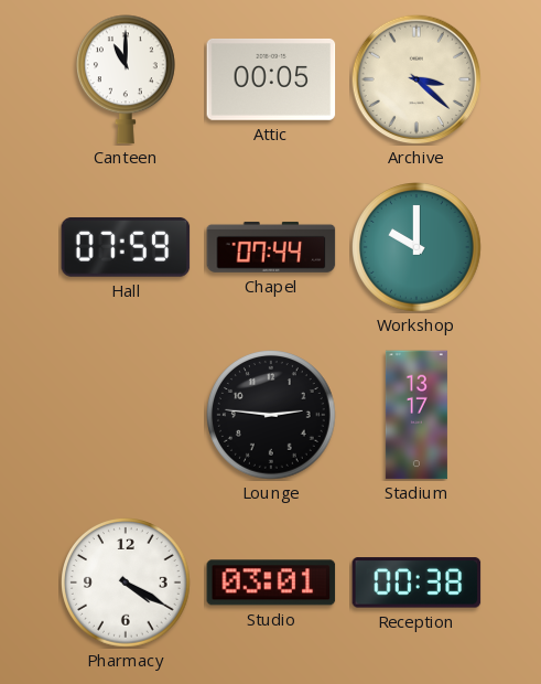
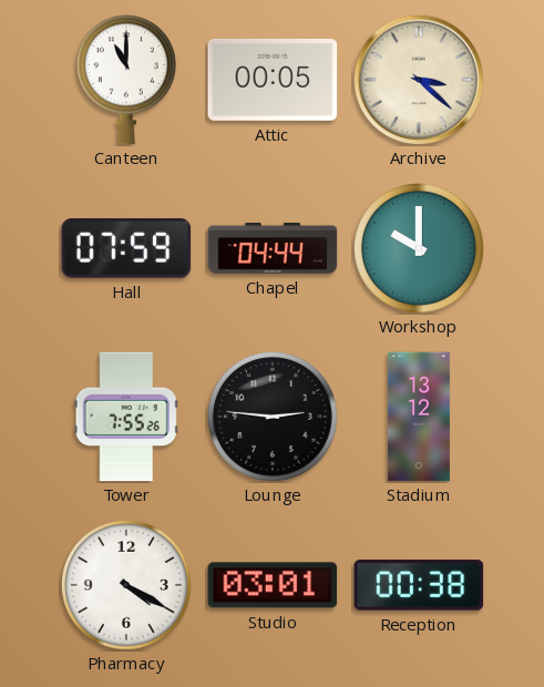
Chapel: 07:44 -> 04:44
Tower: none -> 7:55
Stadium: 13:17 -> 13:12
